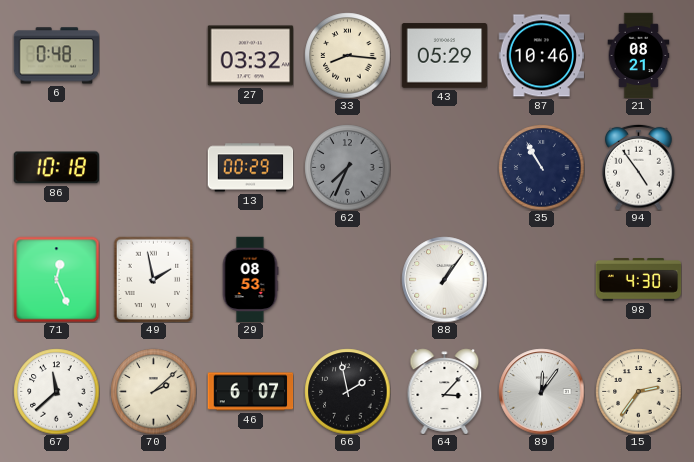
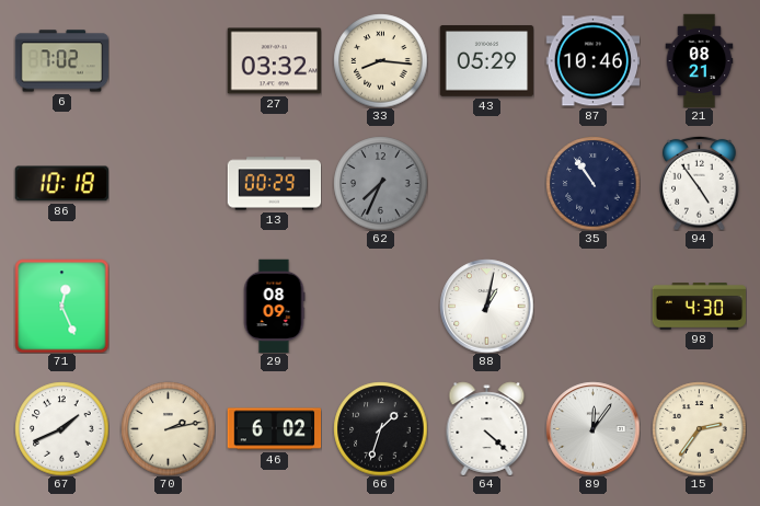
6: 0:48 -> 7:02
35: 10:55 -> 10:54
49: 1:58 -> none
29: 08:53 -> 08:09
88: 1:06 -> 1:02
67: 11:38 -> 1:41
70: 2:08 -> 2:13
46: 6:07 -> 6:02
66: 1:58 -> 1:33
64: 3:07 -> 4:22
